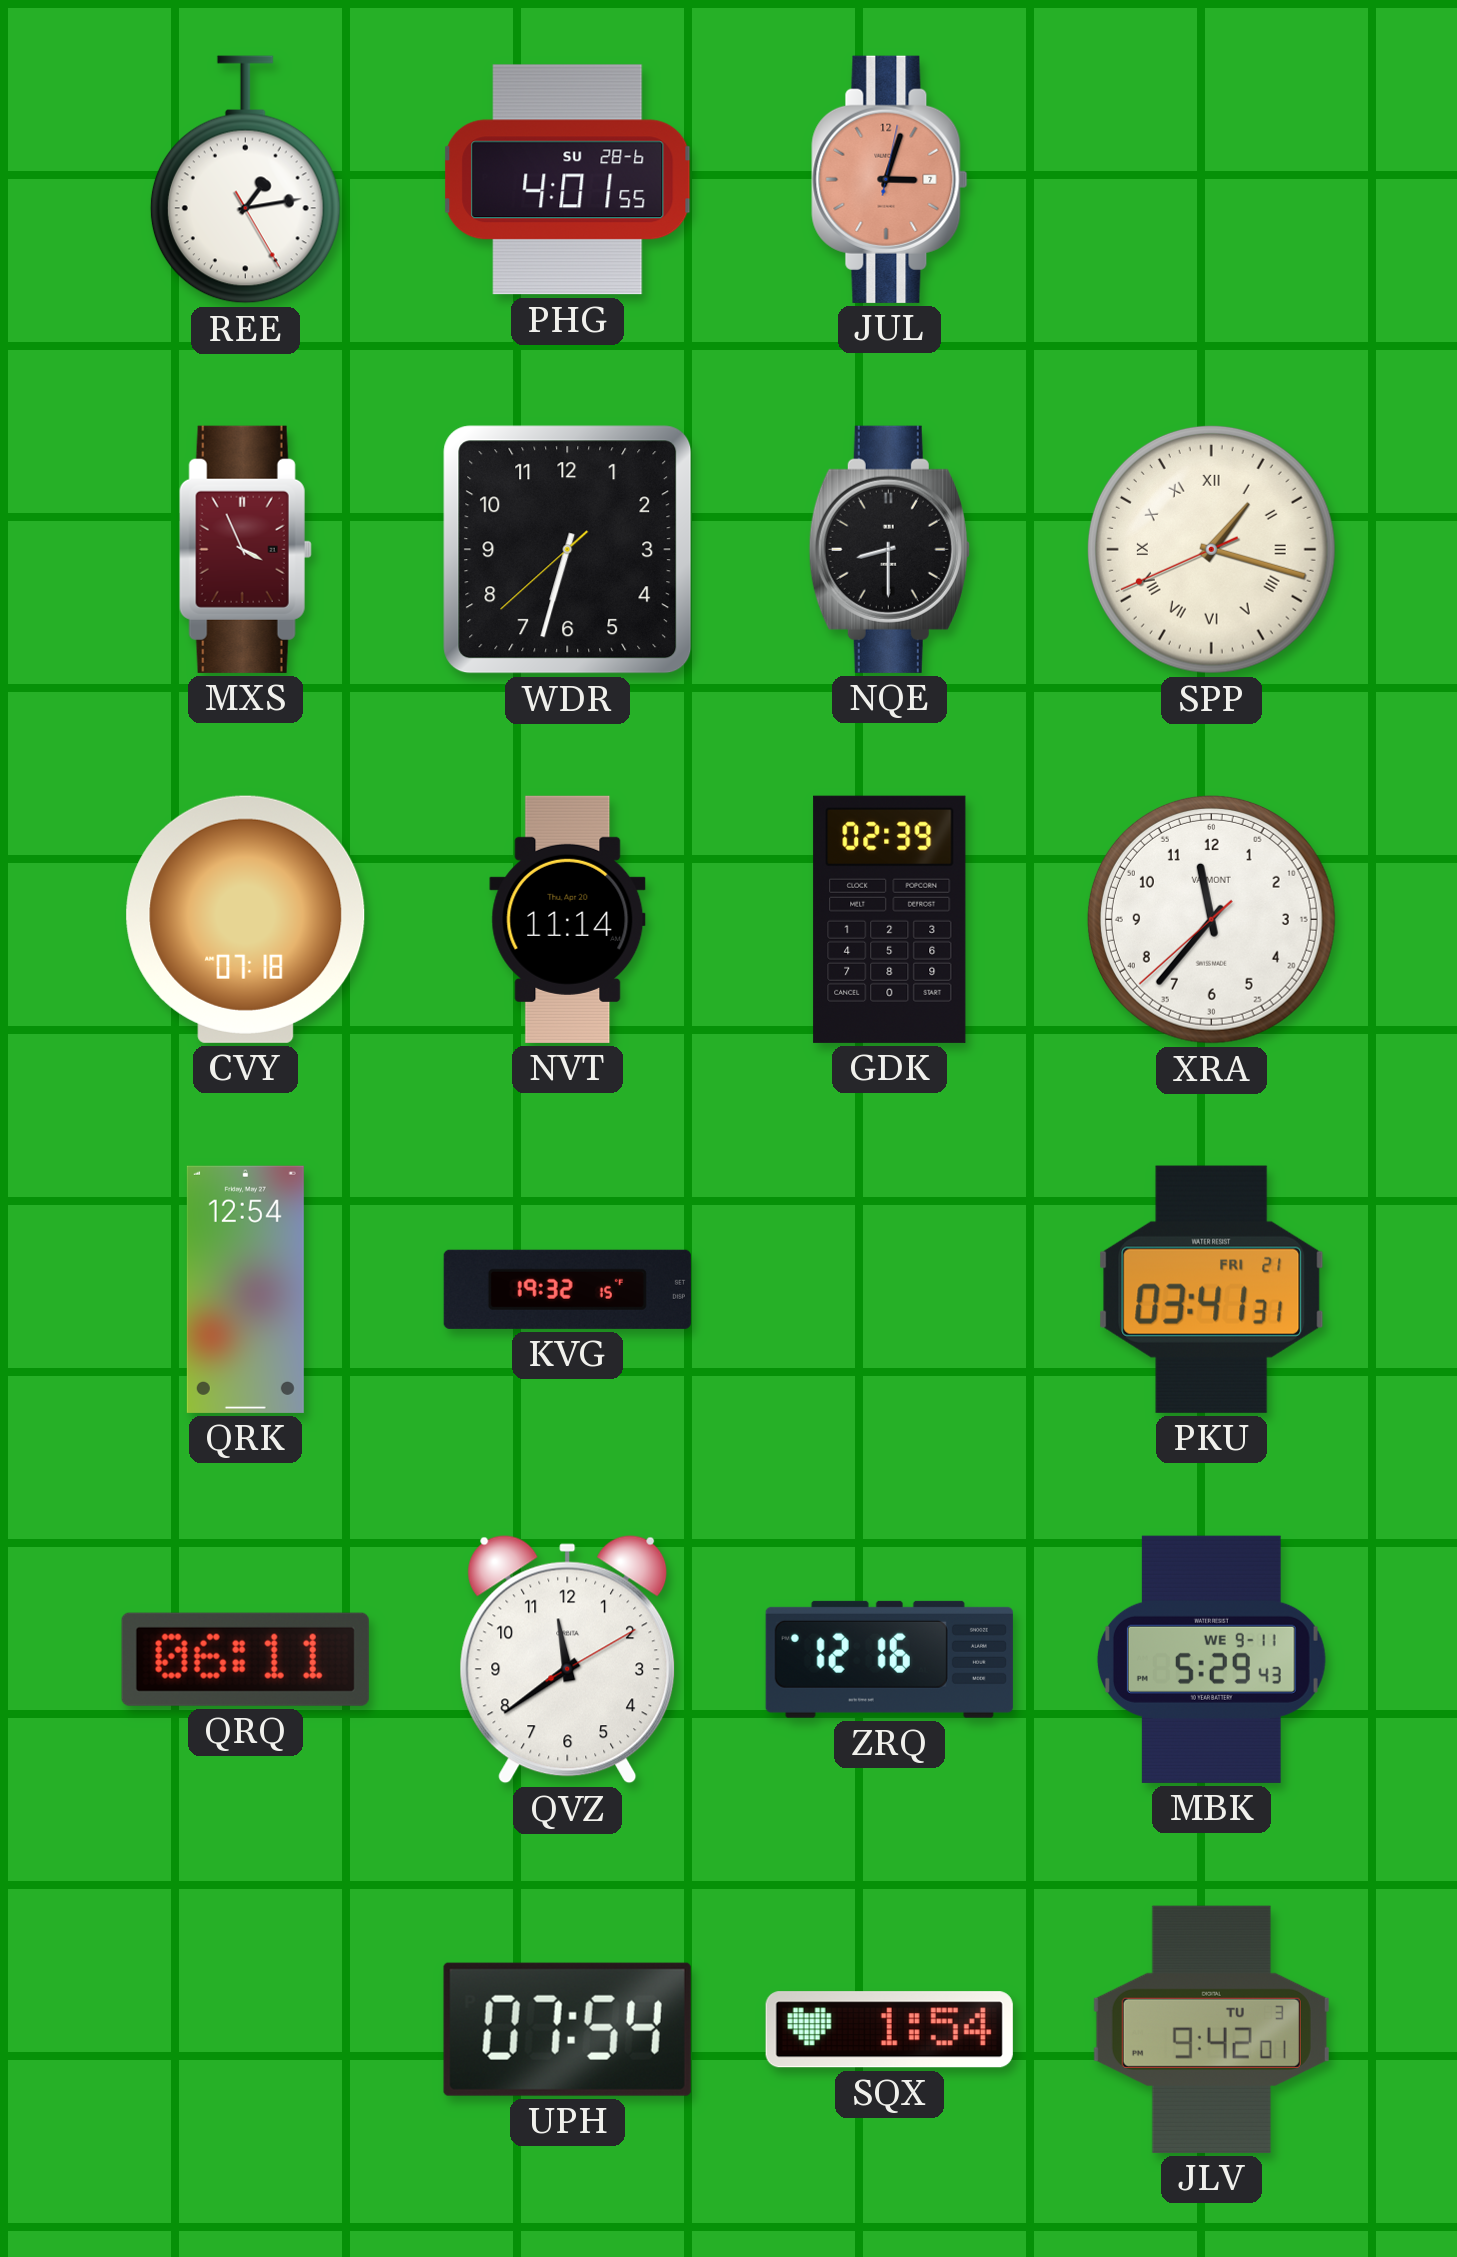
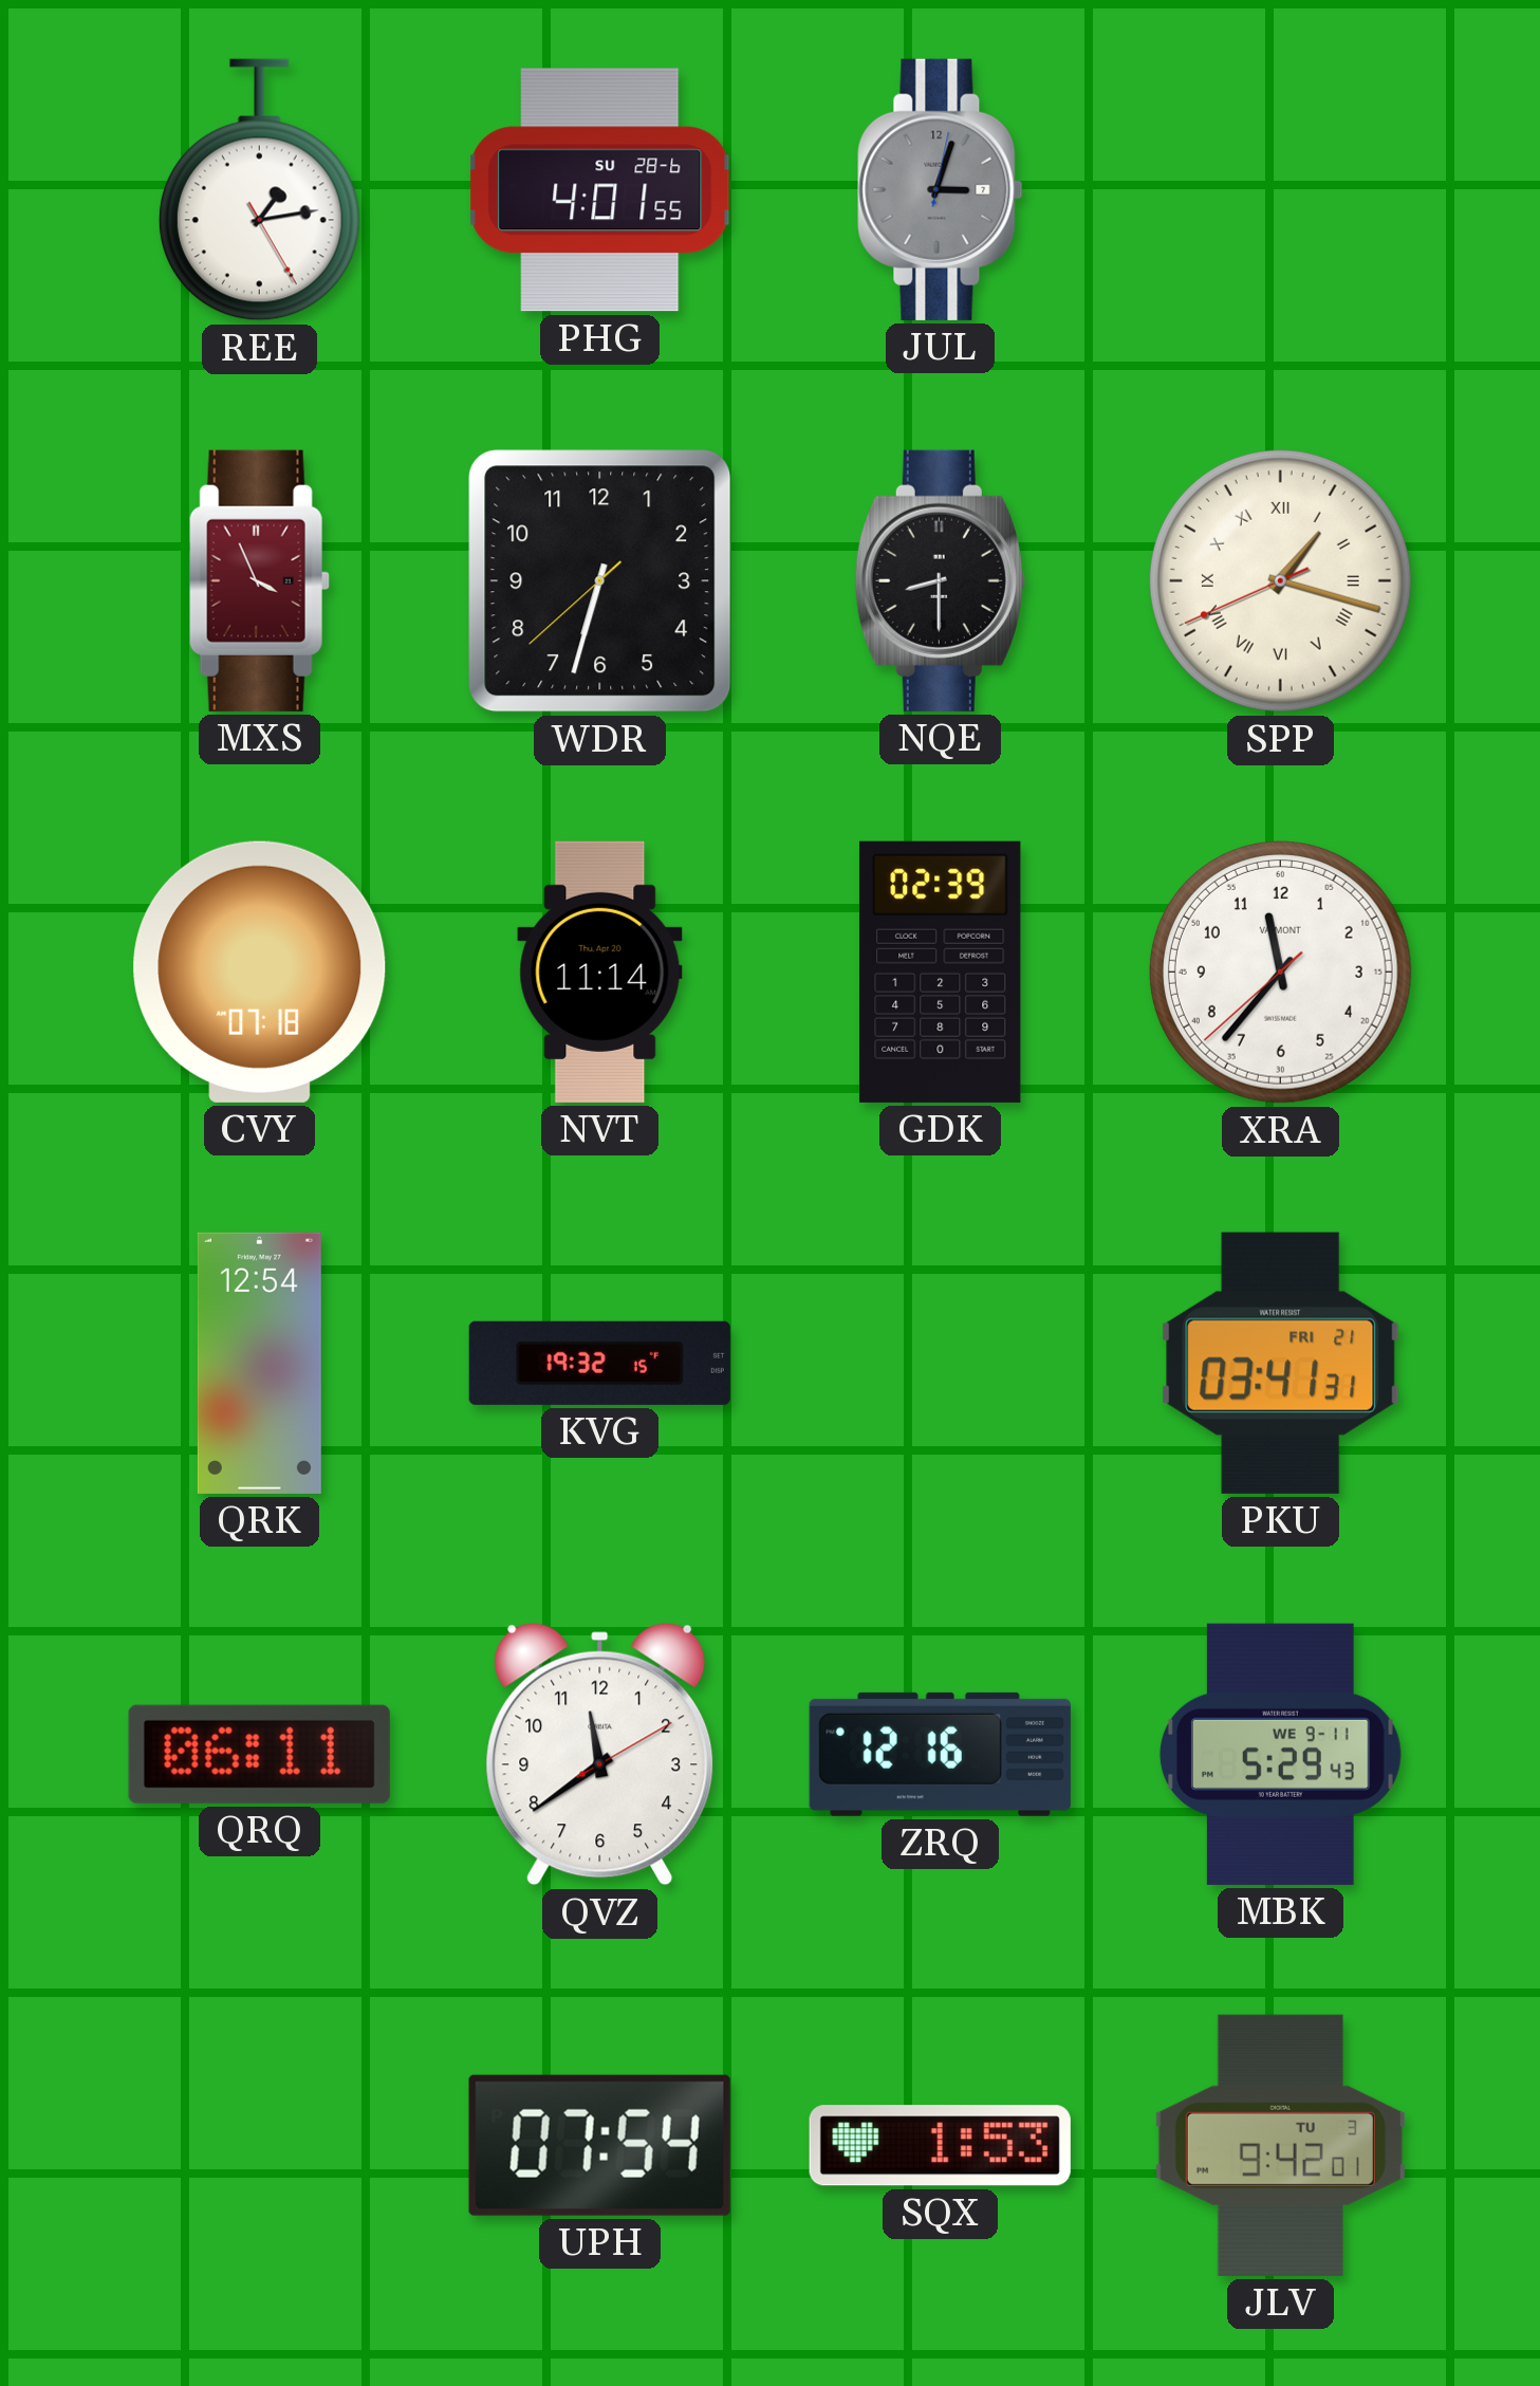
JUL dial: salmon -> grey
SQX: 1:54 -> 1:53
